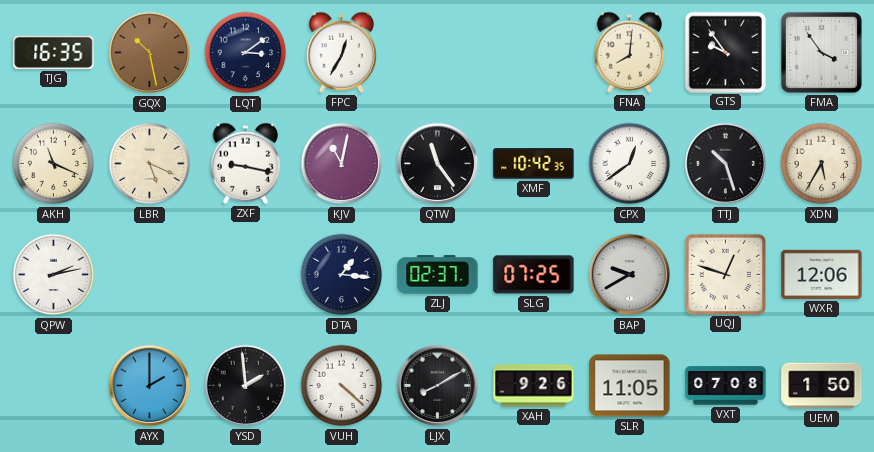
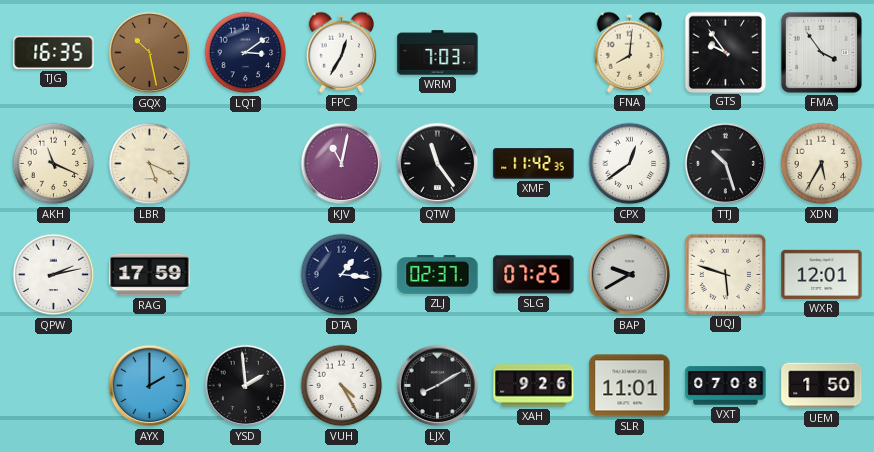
WRM: none -> 7:03
ZXF: 9:17 -> none
XMF: 10:42 -> 11:42
RAG: none -> 17:59
UQJ: 12:48 -> 5:48
WXR: 12:06 -> 12:01
VUH: 4:22 -> 4:25
SLR: 11:05 -> 11:01
